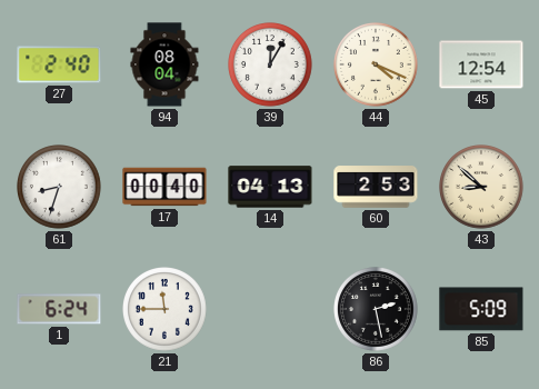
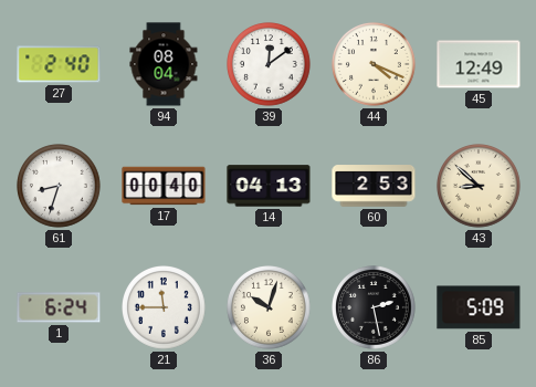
39: 12:05 -> 12:09
45: 12:54 -> 12:49
36: none -> 10:03
